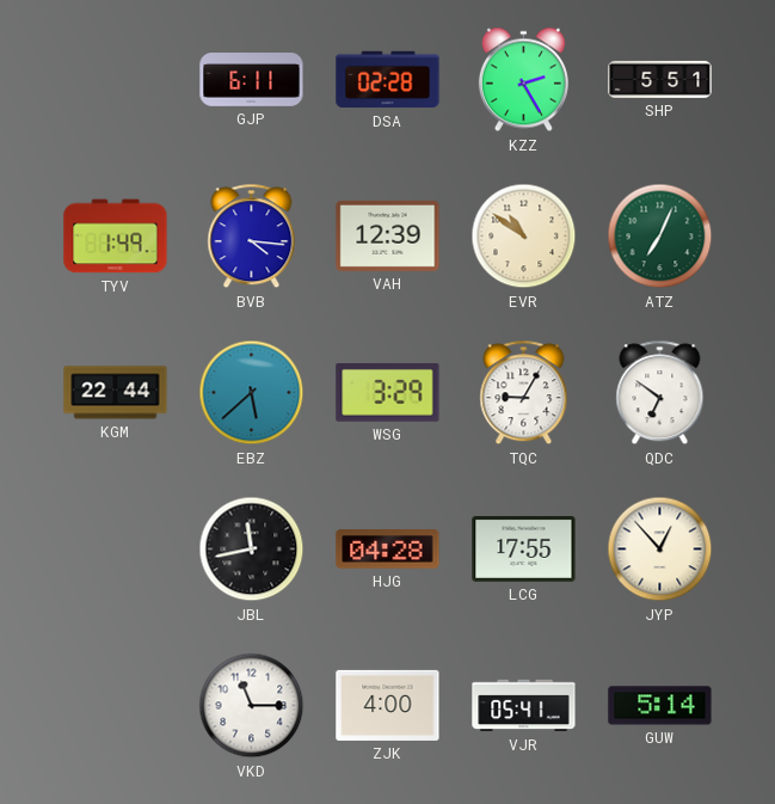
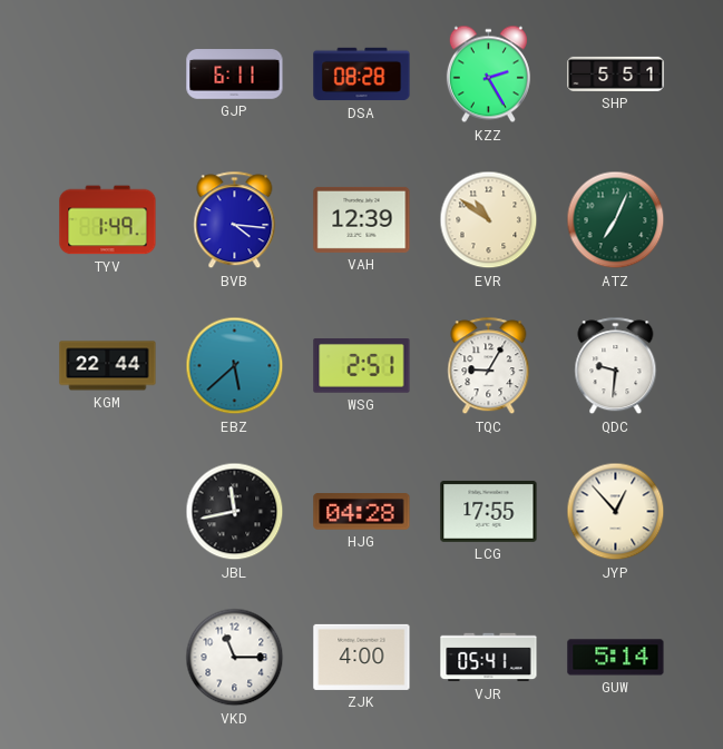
DSA: 02:28 -> 08:28
WSG: 3:29 -> 2:51
QDC: 6:51 -> 9:31
